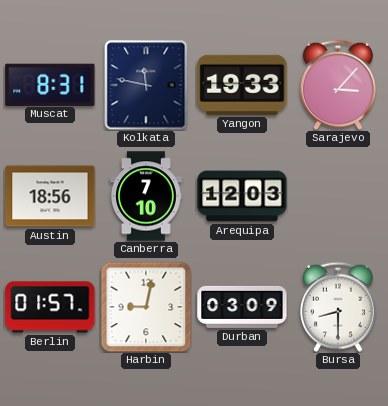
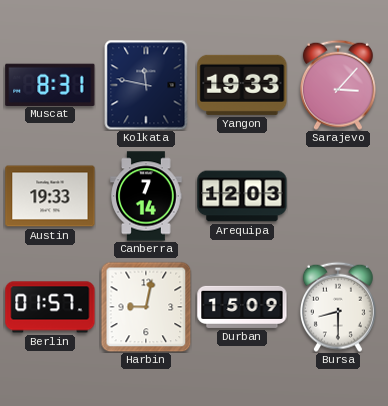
Austin: 18:56 -> 19:33
Canberra: 7:10 -> 7:14
Durban: 03:09 -> 15:09
